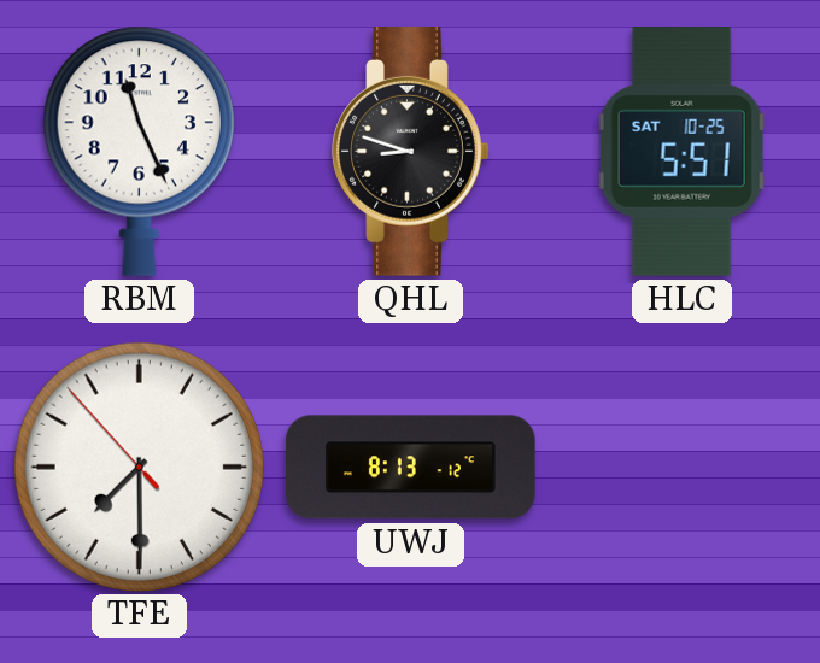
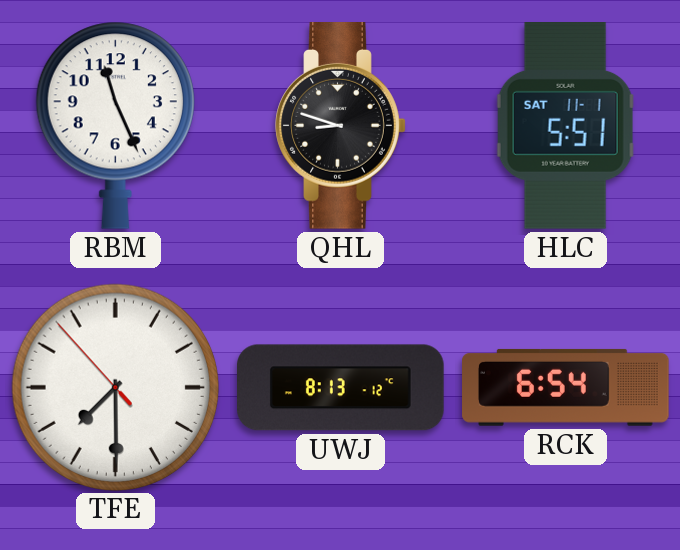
HLC date: SAT 10-25 -> SAT 11-1
RCK: none -> 6:54
